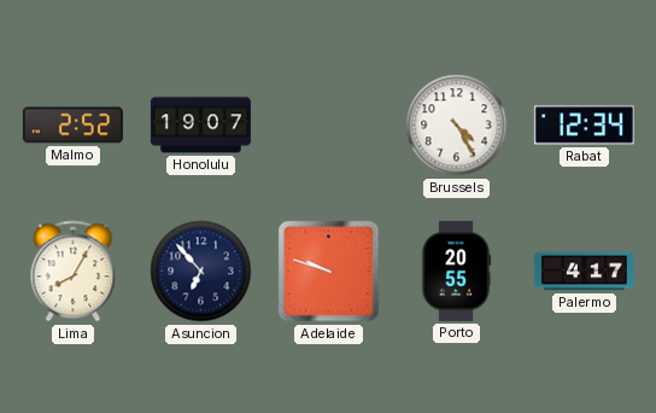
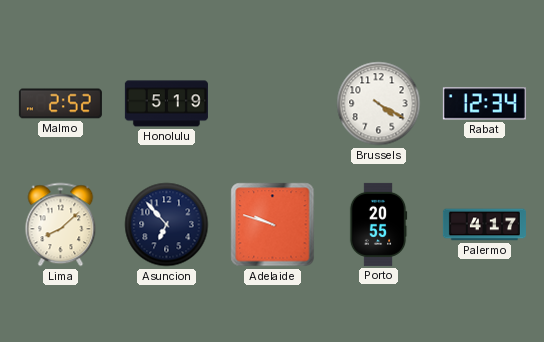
Honolulu: 19:07 -> 5:19
Brussels: 4:25 -> 4:20
Lima: 8:05 -> 8:08
